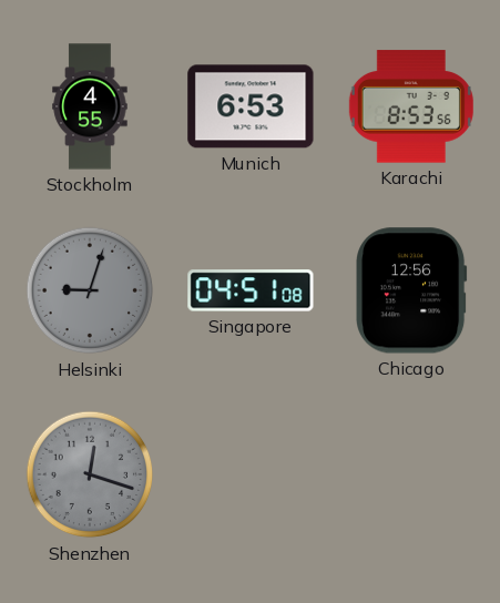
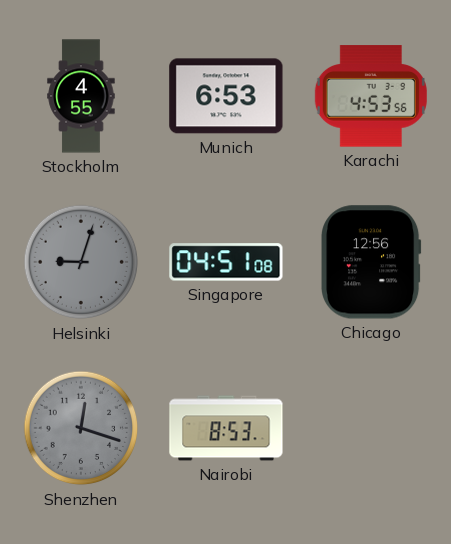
Karachi: 8:53 -> 4:53
Nairobi: none -> 8:53
